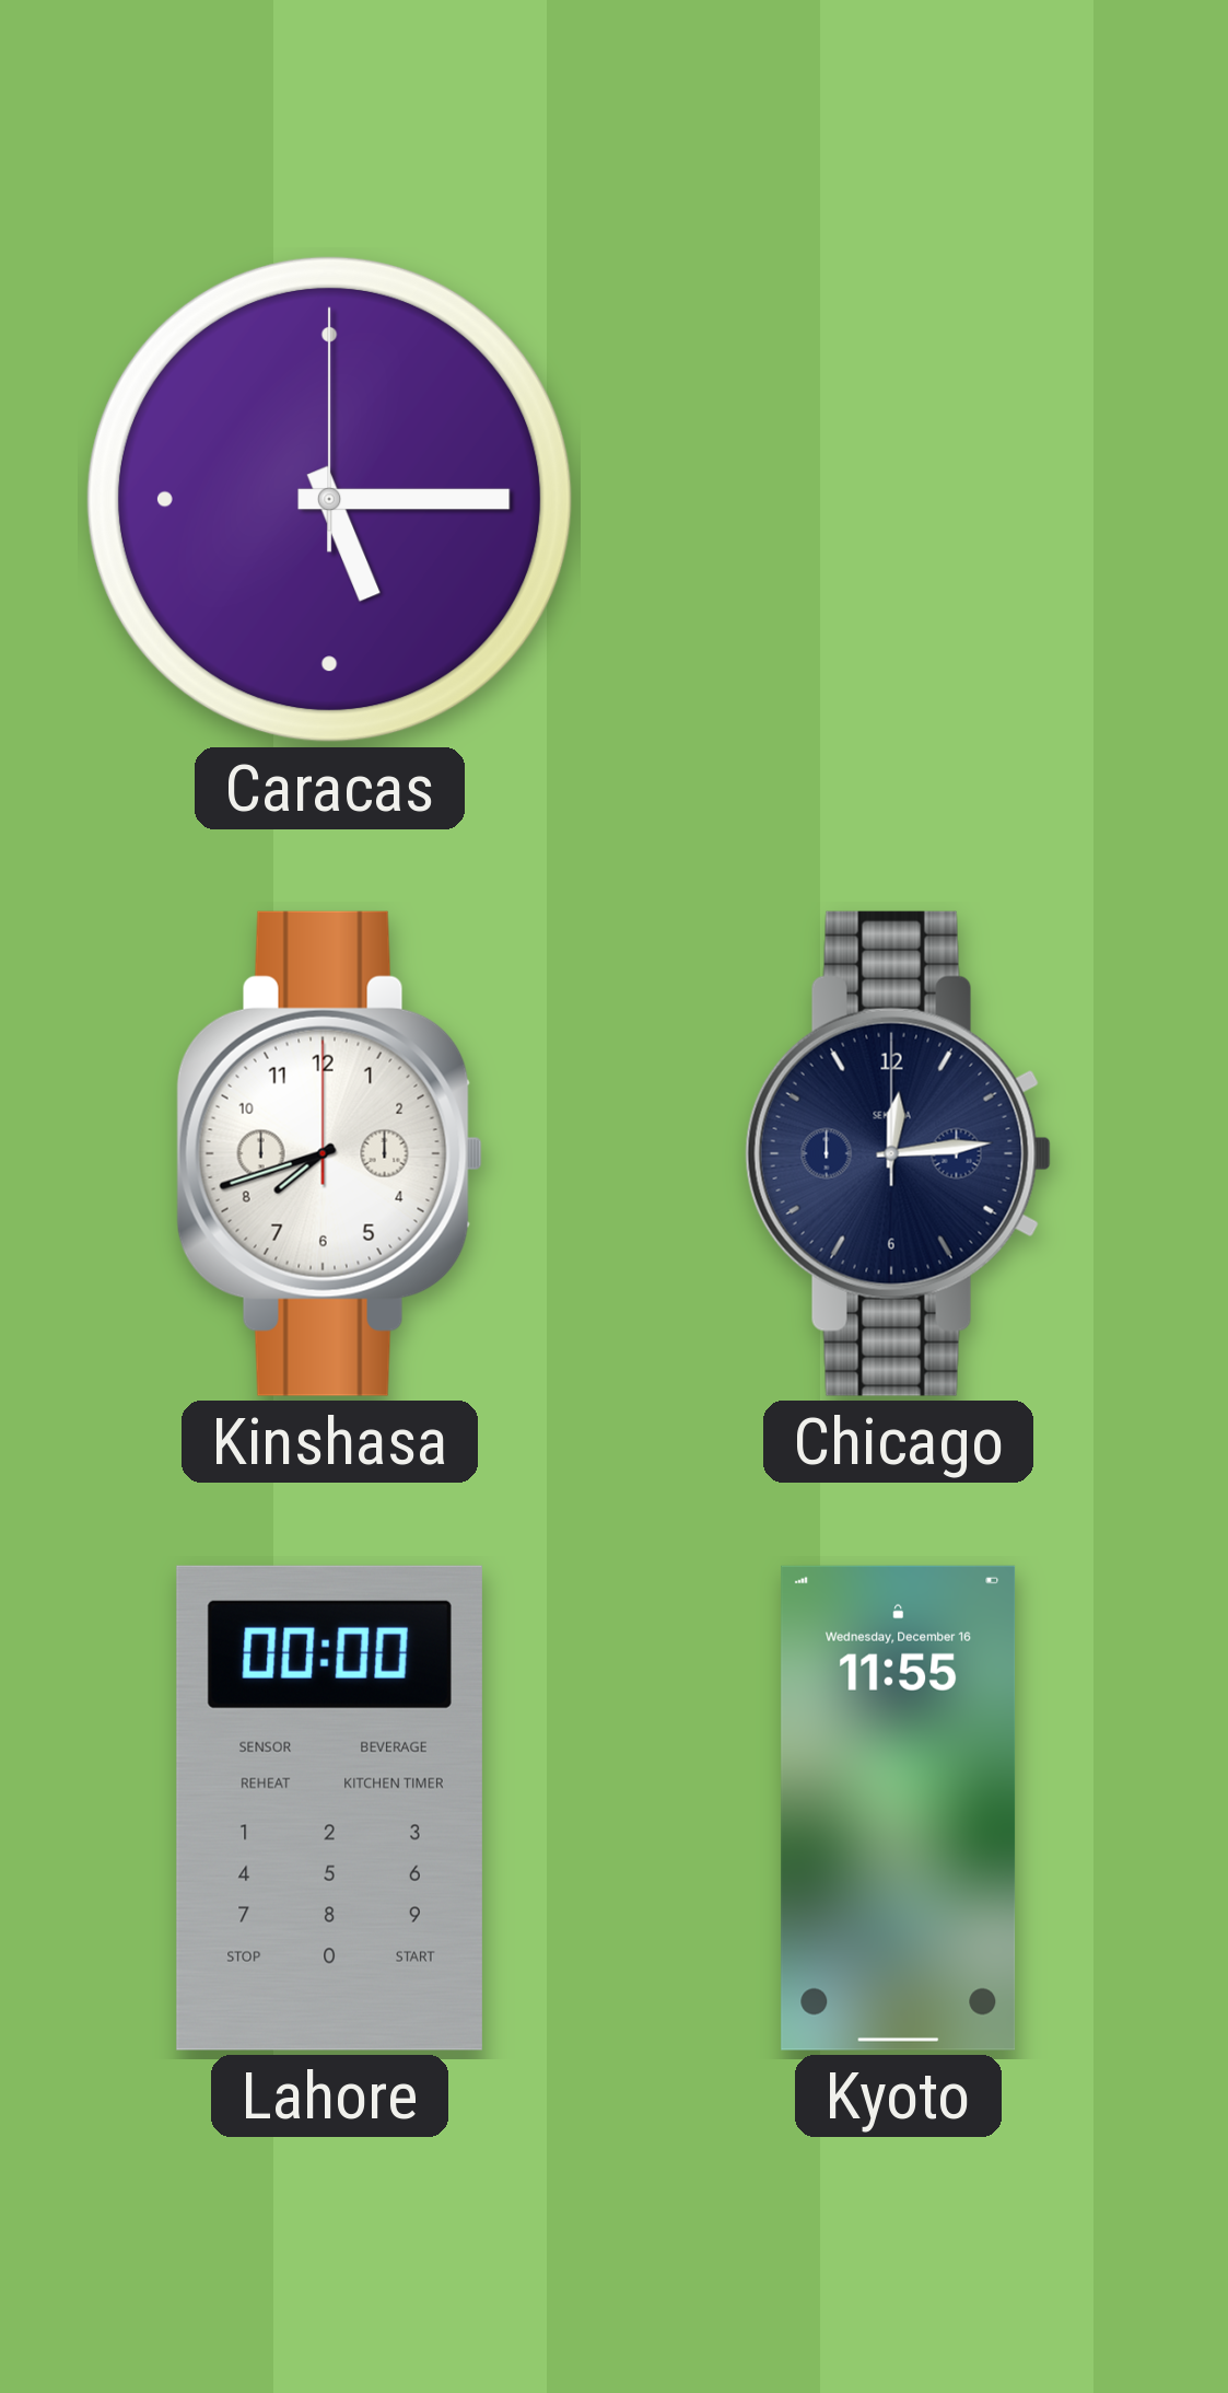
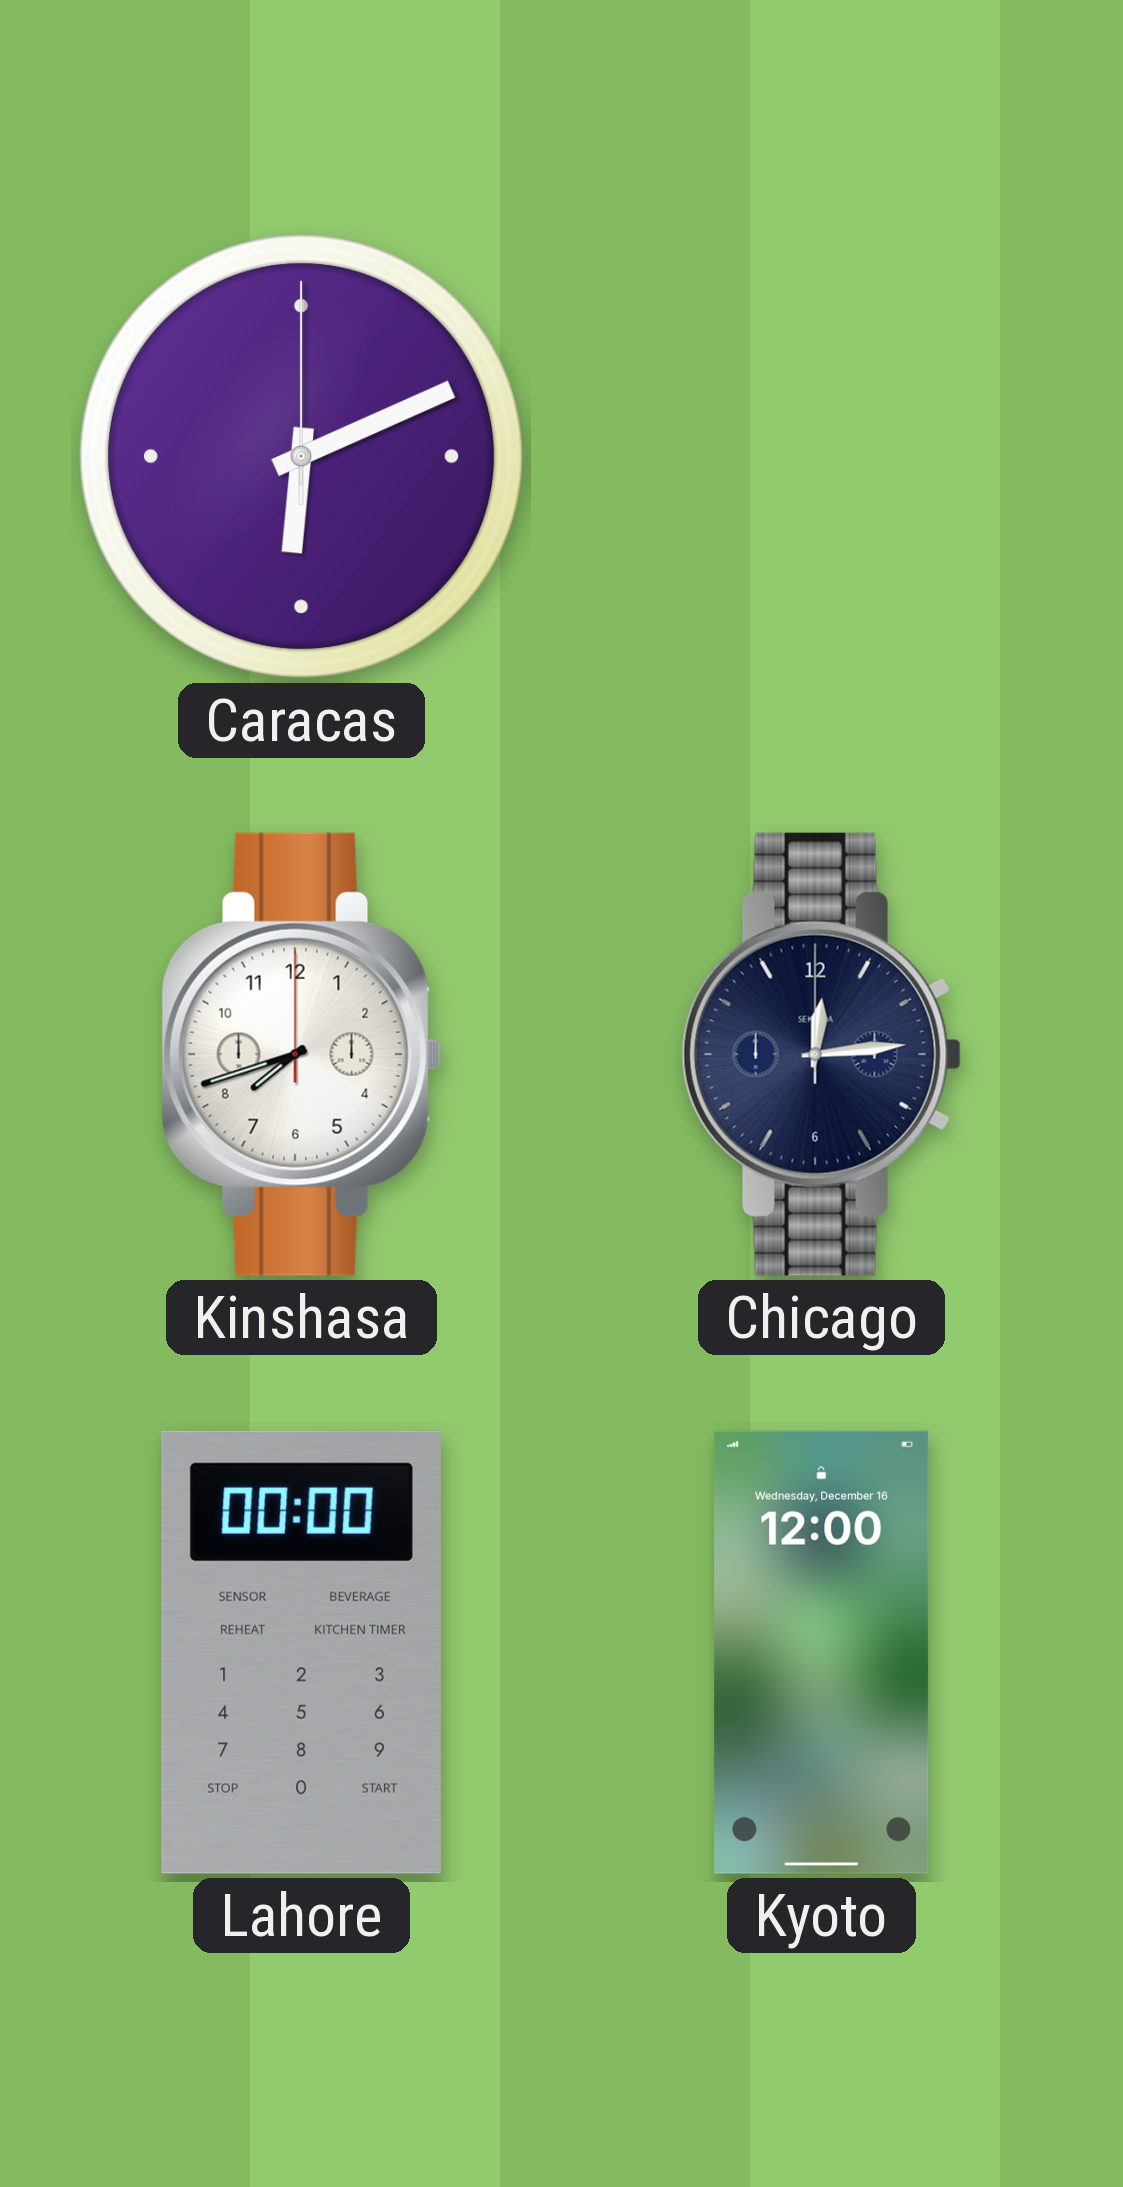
Caracas: 5:15 -> 6:11
Kyoto: 11:55 -> 12:00
